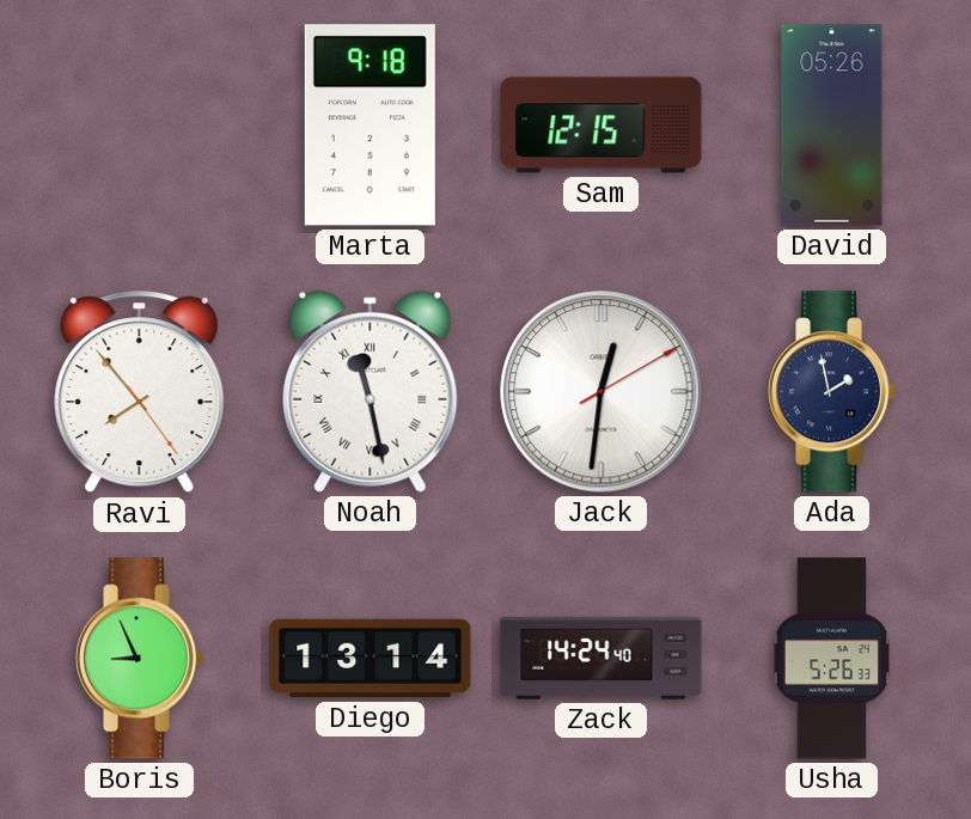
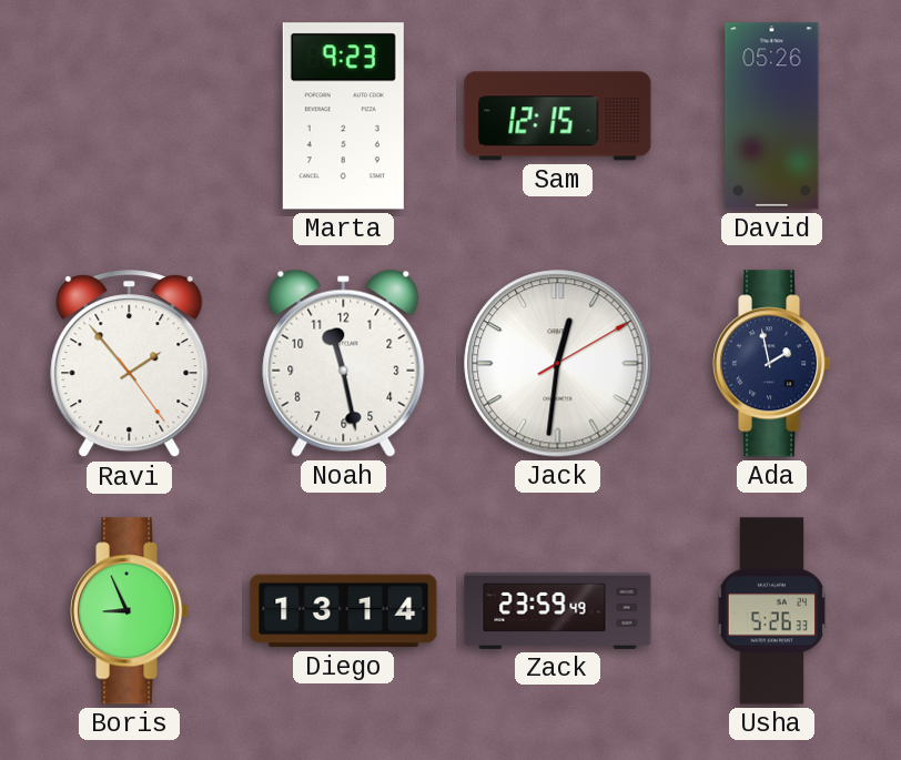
Marta: 9:18 -> 9:23
Ravi: 7:53 -> 1:53
Noah numerals: Roman -> Arabic
Zack: 14:24 -> 23:59
